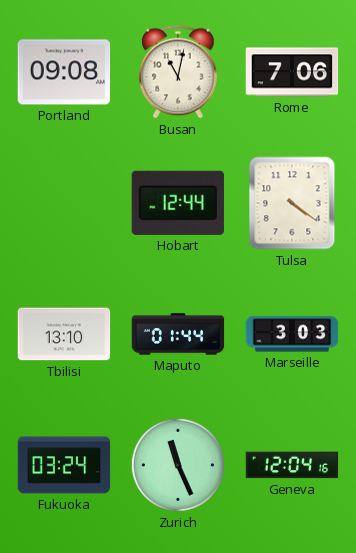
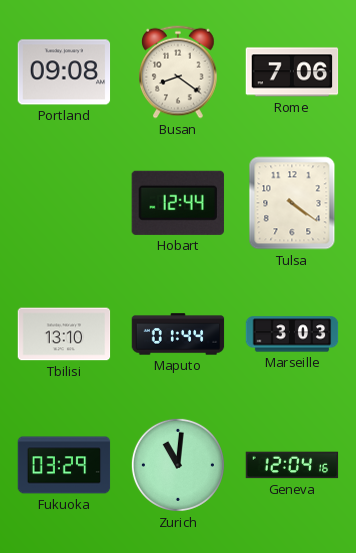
Busan: 11:02 -> 8:21
Fukuoka: 03:24 -> 03:29
Zurich: 11:26 -> 11:01
